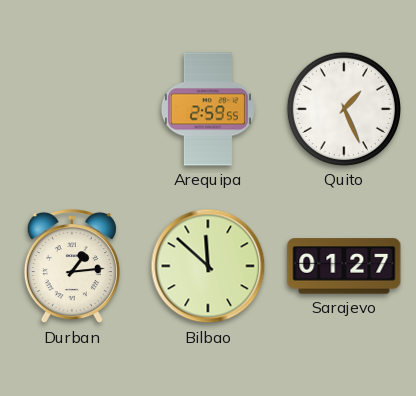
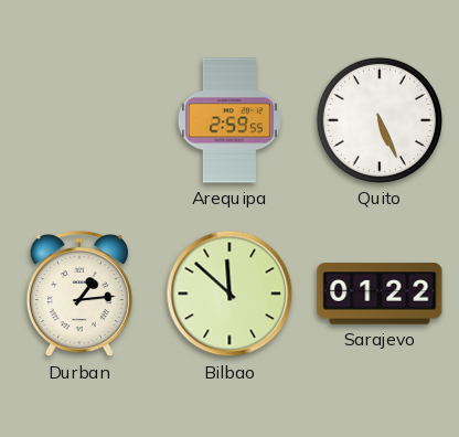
Quito: 1:26 -> 5:26
Sarajevo: 01:27 -> 01:22
